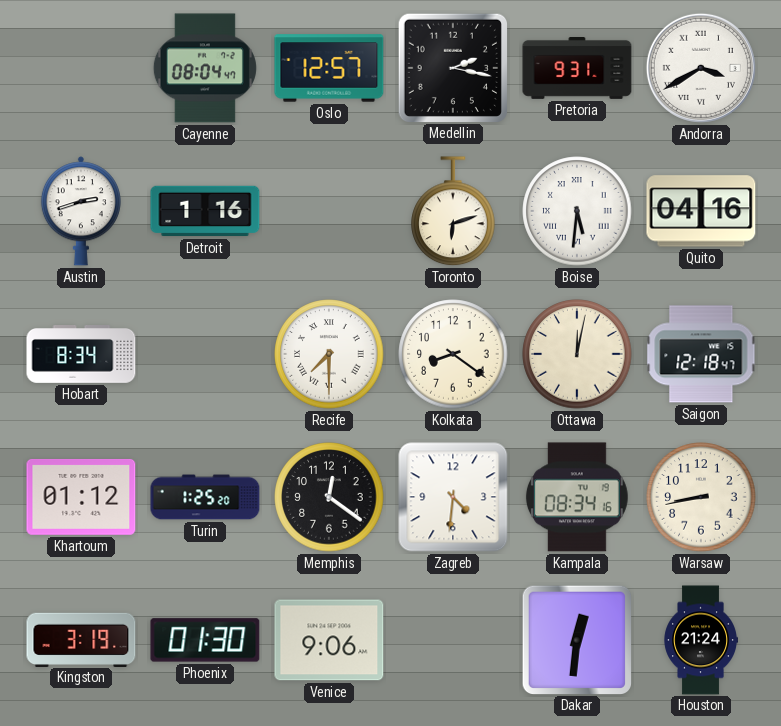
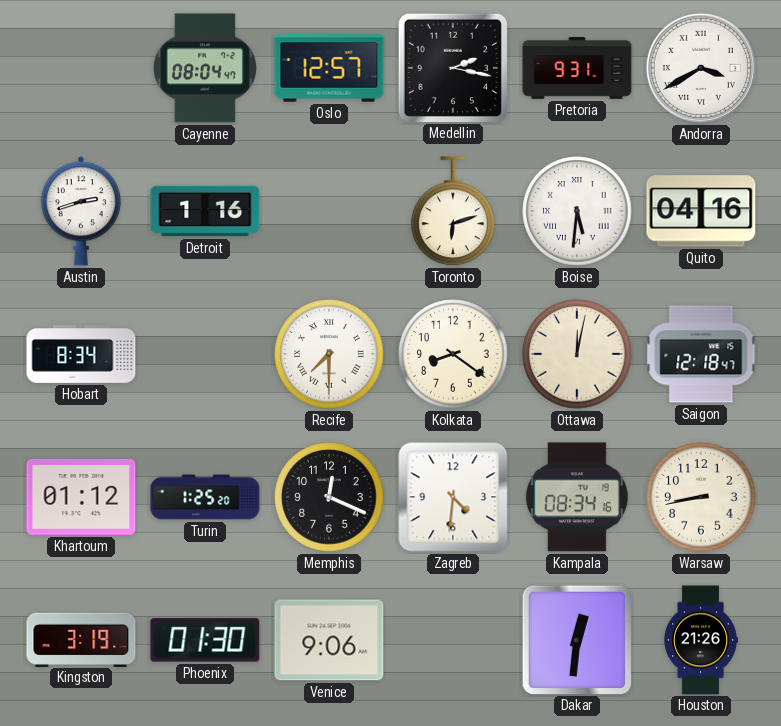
Memphis: 12:21 -> 12:19
Houston: 21:24 -> 21:26
